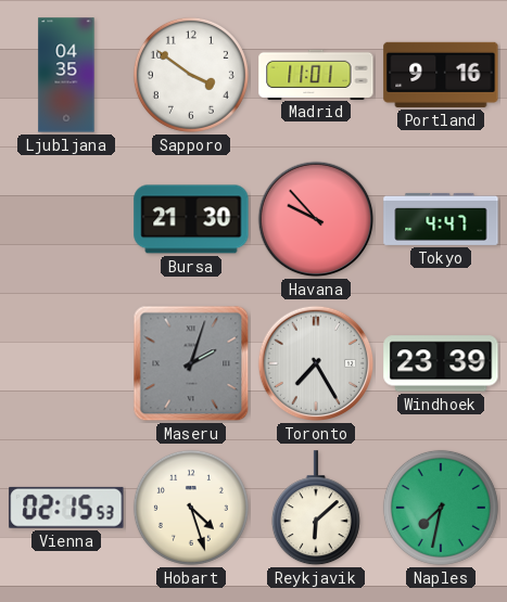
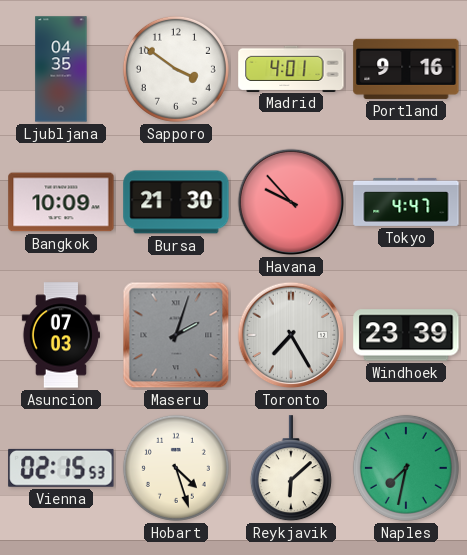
Madrid: 11:01 -> 4:01
Bangkok: none -> 10:09
Asuncion: none -> 07:03
